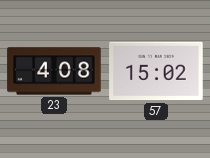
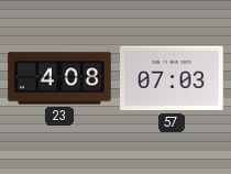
57: 15:02 -> 07:03
